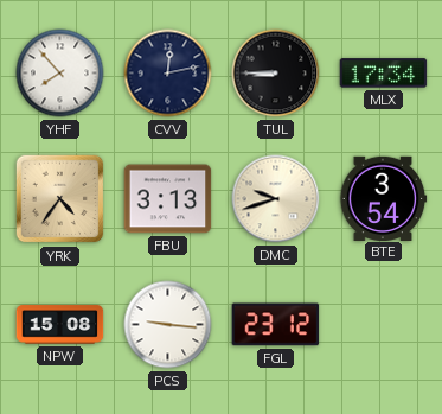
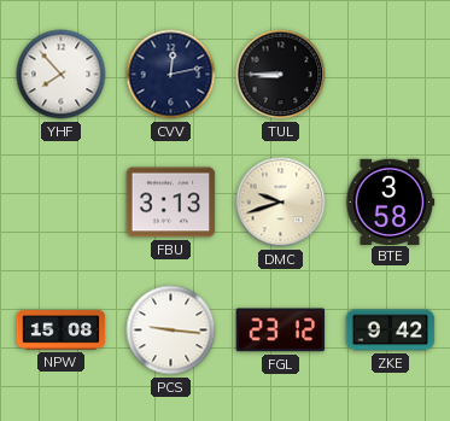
MLX: 17:34 -> none
YRK: 4:36 -> none
BTE: 3:54 -> 3:58
ZKE: none -> 9:42
